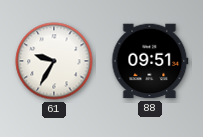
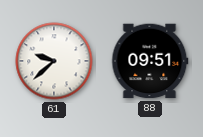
61: 9:35 -> 9:38
